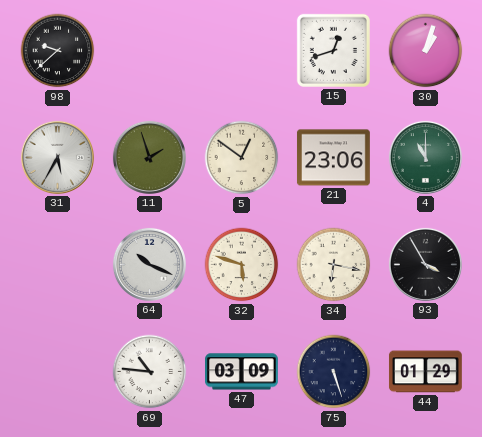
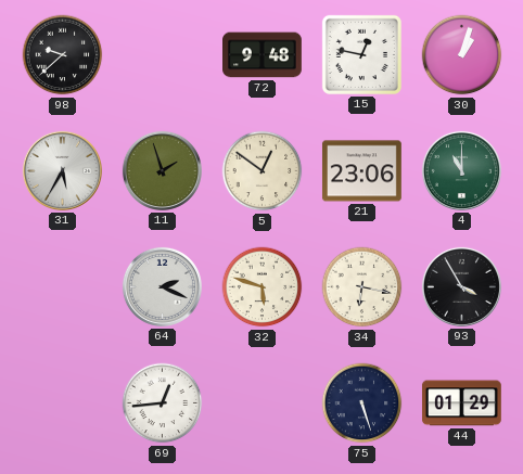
72: none -> 9:48
15: 12:42 -> 12:47
64: 10:19 -> 2:19
69: 10:46 -> 12:44
47: 03:09 -> none
